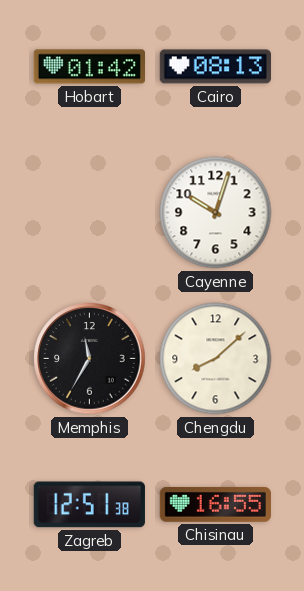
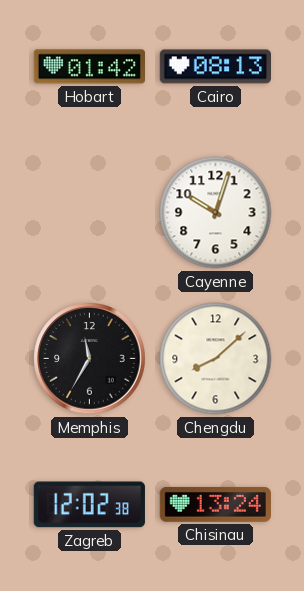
Zagreb: 12:51 -> 12:02
Chisinau: 16:55 -> 13:24
